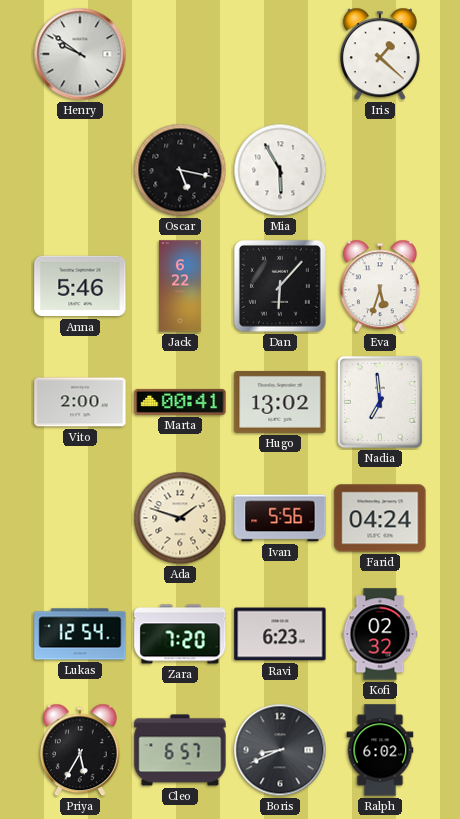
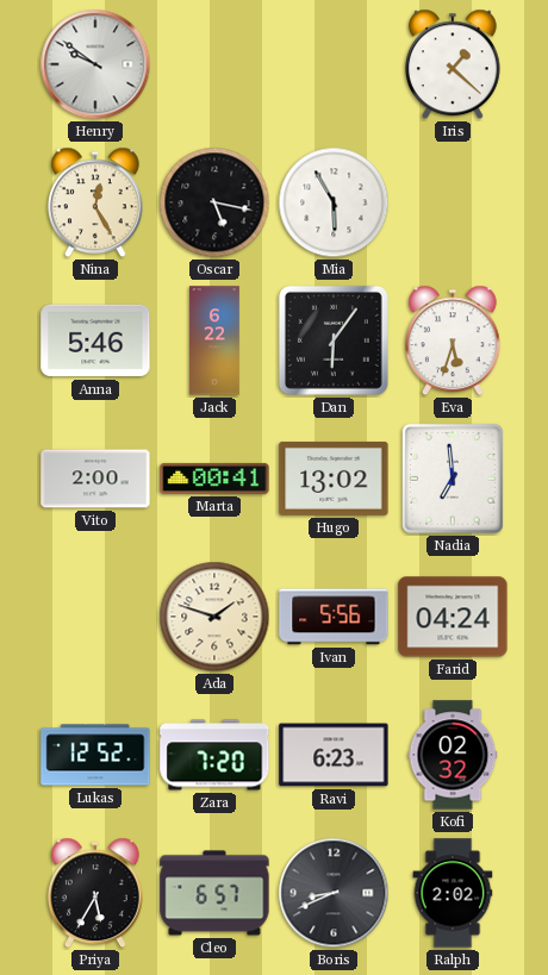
Nina: none -> 12:25
Dan: 6:07 -> 6:06
Lukas: 12:54 -> 12:52
Ralph: 6:02 -> 2:02
